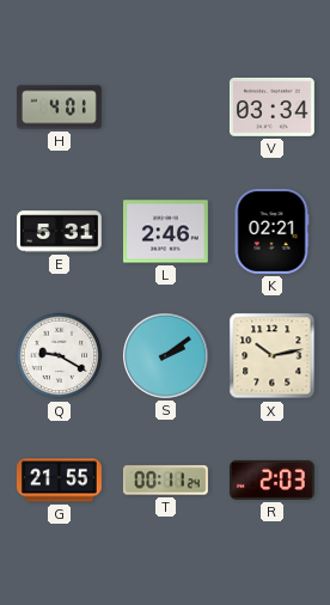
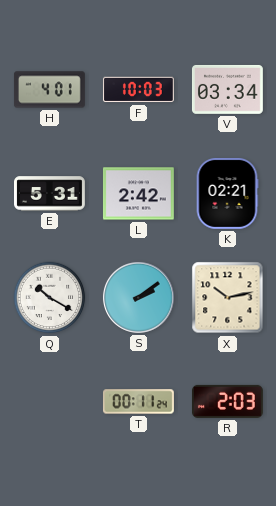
F: none -> 10:03
L: 2:46 -> 2:42
Q: 9:20 -> 10:20
G: 21:55 -> none
